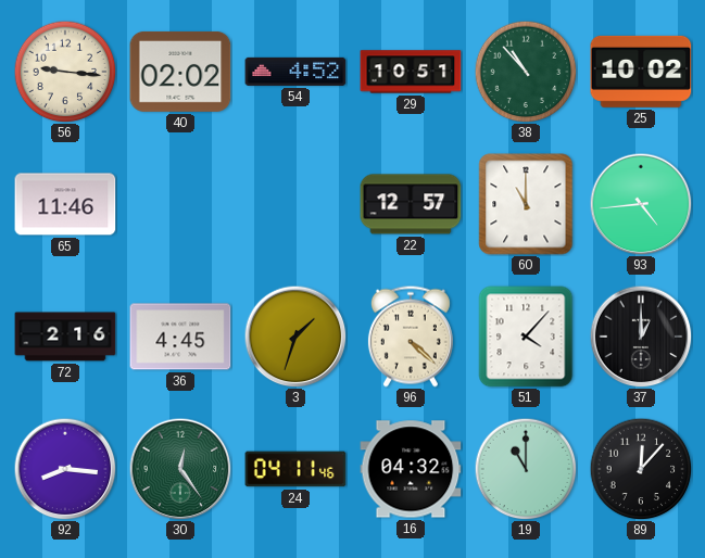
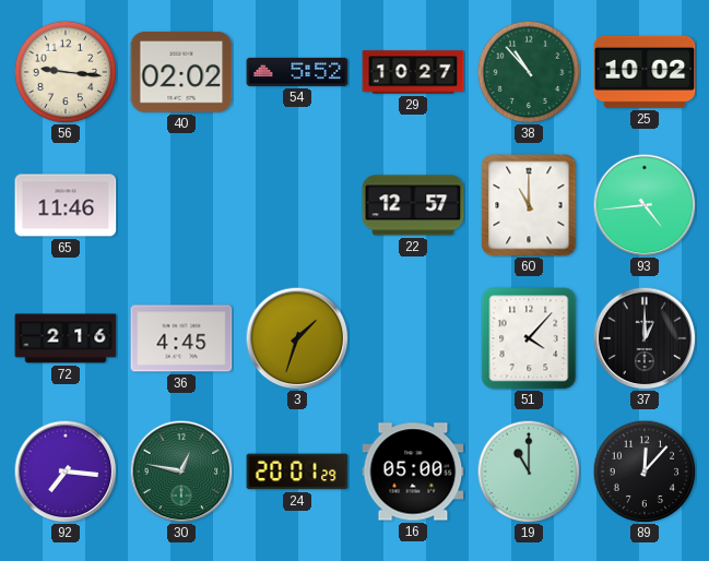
54: 4:52 -> 5:52
29: 10:51 -> 10:27
96: 4:22 -> none
92: 8:16 -> 7:16
30: 12:24 -> 12:47
24: 04:11 -> 20:01
16: 04:32 -> 05:00
